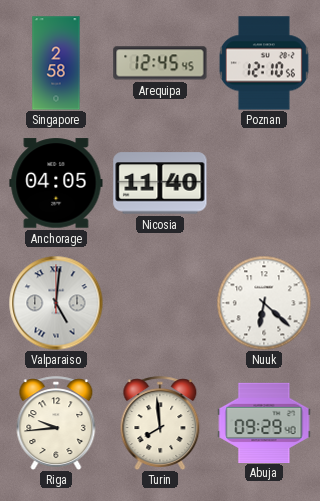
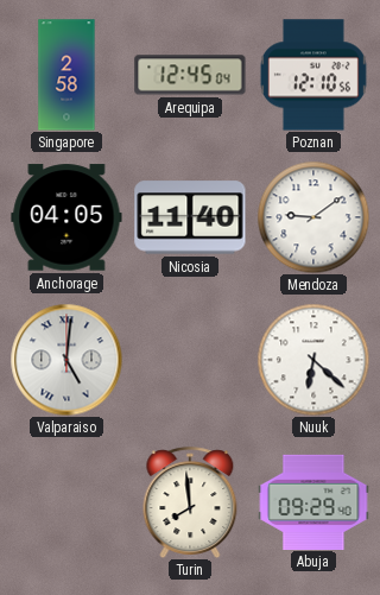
Arequipa: 12:45:45 -> 12:45:04
Mendoza: none -> 9:09
Riga: 9:44 -> none
